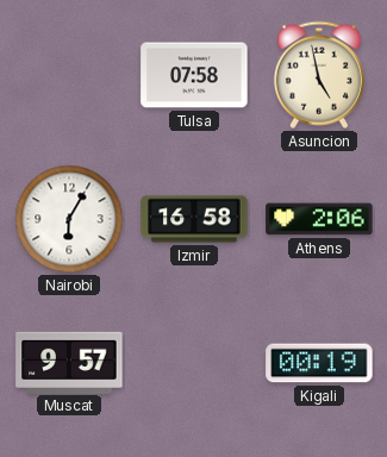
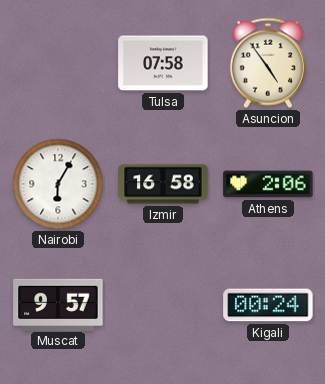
Asuncion: 4:58 -> 4:54
Kigali: 00:19 -> 00:24
